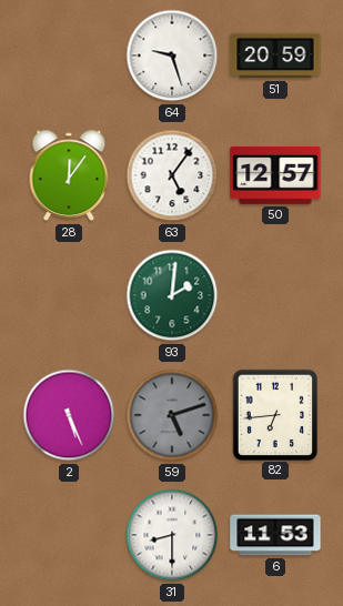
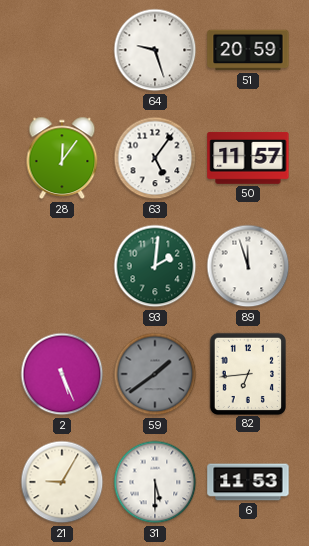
50: 12:57 -> 11:57
89: none -> 11:57
59: 5:12 -> 1:39
21: none -> 9:05
31: 8:30 -> 5:30
